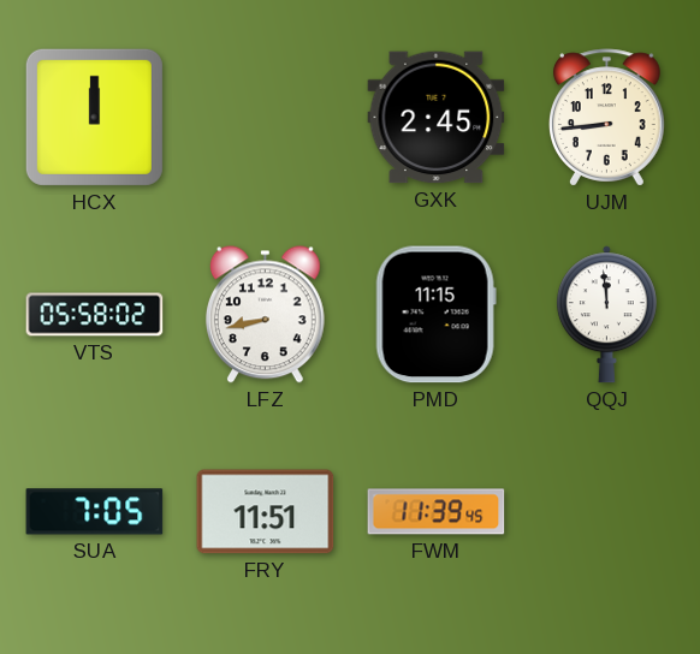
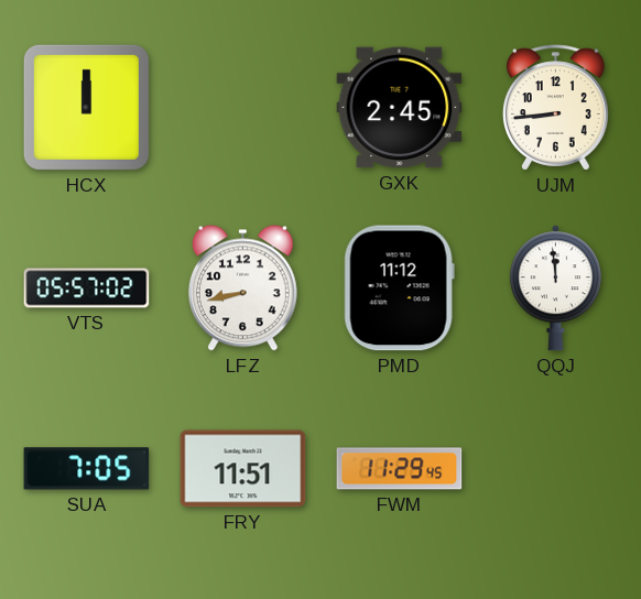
VTS: 05:58 -> 05:57
PMD: 11:15 -> 11:12
FWM: 11:39 -> 11:29
